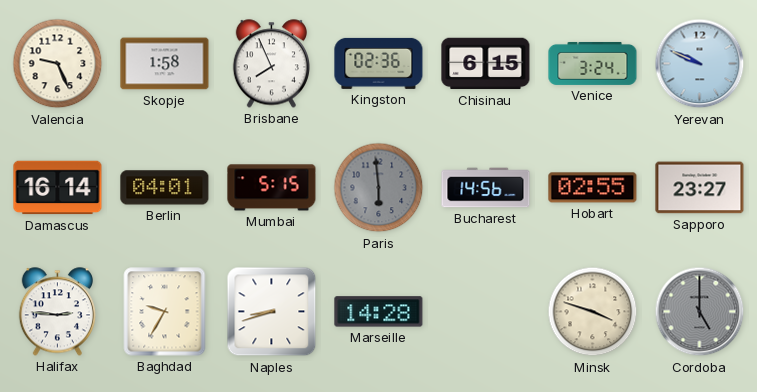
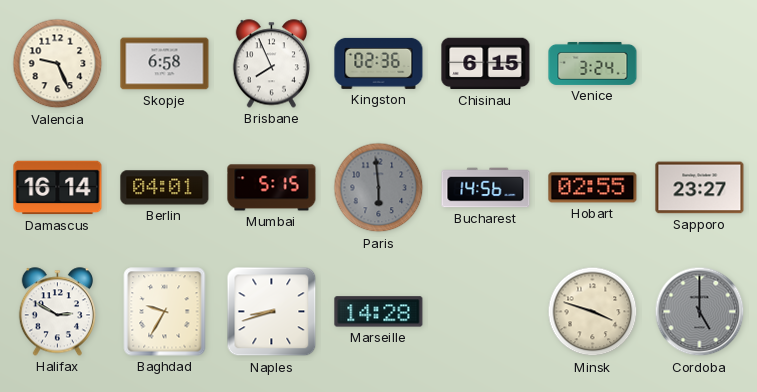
Skopje: 1:58 -> 6:58
Yerevan: 9:49 -> none
Halifax: 2:46 -> 2:50
